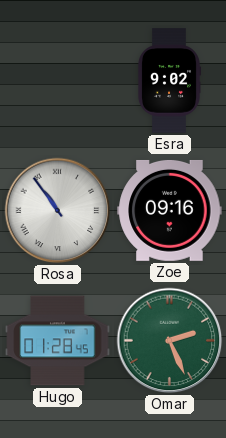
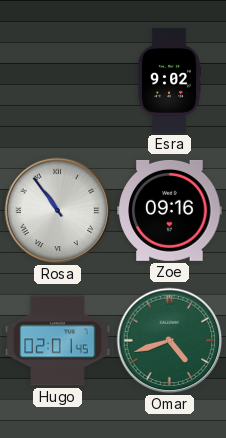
Hugo: 01:28 -> 02:01
Omar: 2:26 -> 4:42
